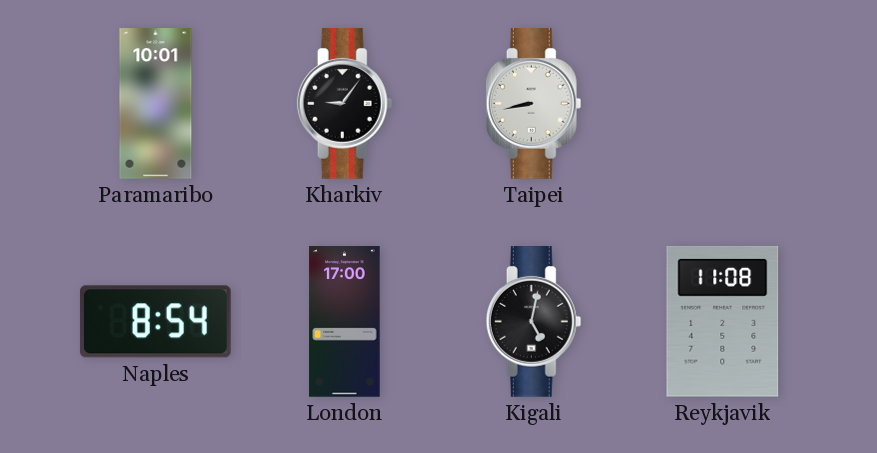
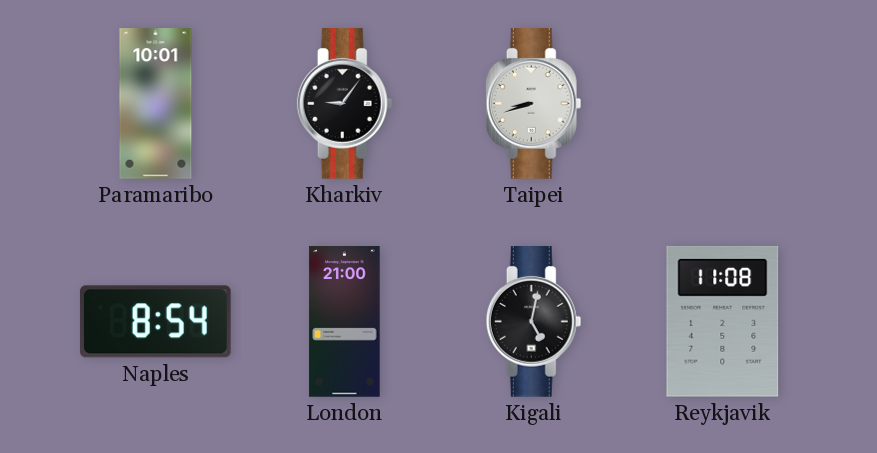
Taipei: 8:43 -> 8:42
London: 17:00 -> 21:00
